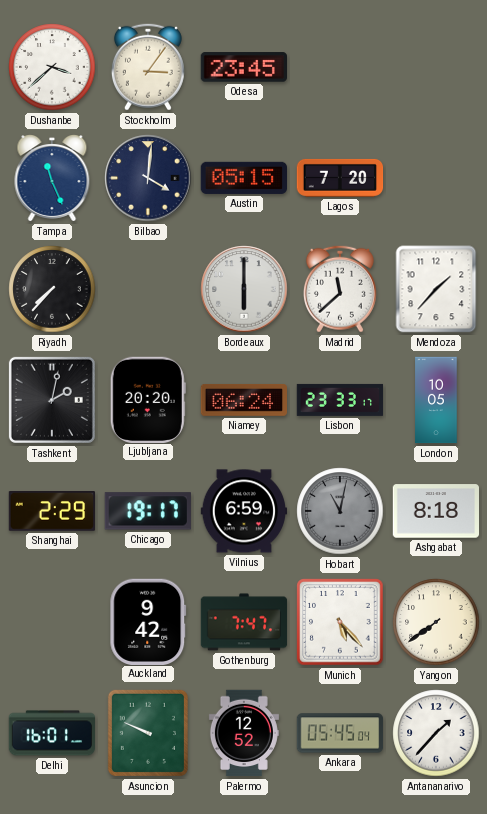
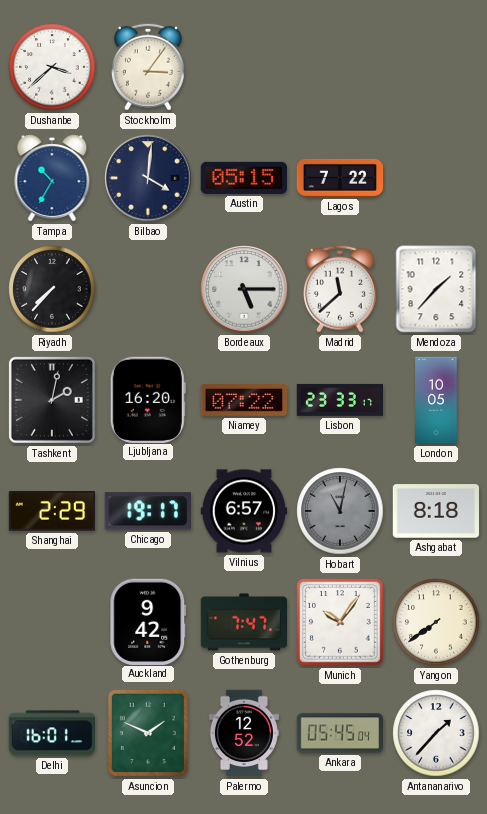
Odesa: 23:45 -> none
Tampa: 11:26 -> 10:35
Lagos: 7:20 -> 7:22
Bordeaux: 6:00 -> 5:15
Ljubljana: 20:20 -> 16:20
Niamey: 06:24 -> 07:22
Vilnius: 6:59 -> 6:57
Munich: 5:23 -> 10:06
Asuncion: 9:49 -> 1:49
